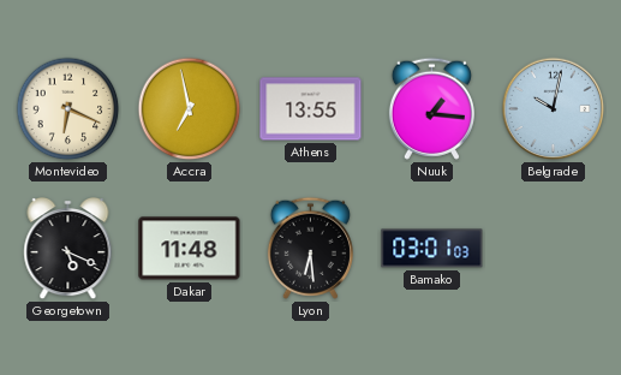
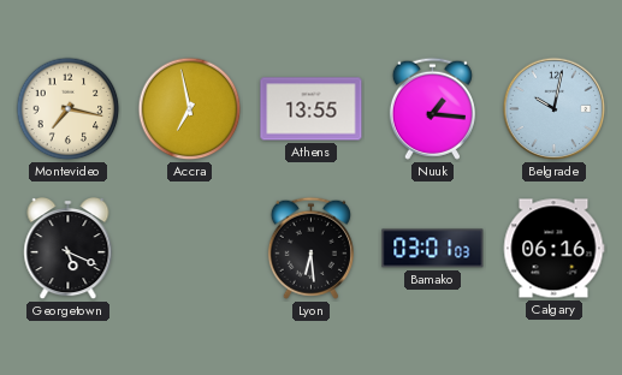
Montevideo: 6:19 -> 7:17
Dakar: 11:48 -> none
Calgary: none -> 06:16
